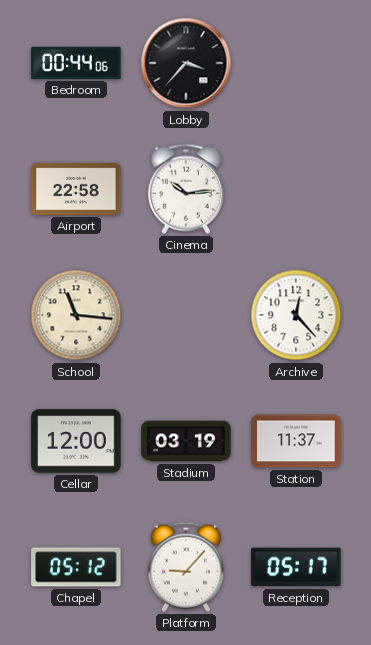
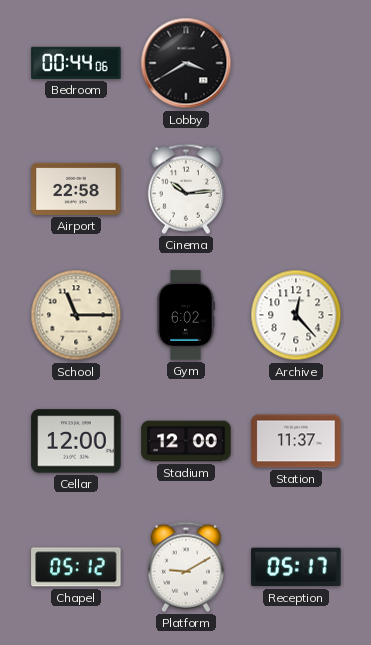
Lobby: 3:37 -> 3:40
School: 11:16 -> 11:15
Gym: none -> 6:02
Stadium: 03:19 -> 12:00
Platform: 9:07 -> 9:10
